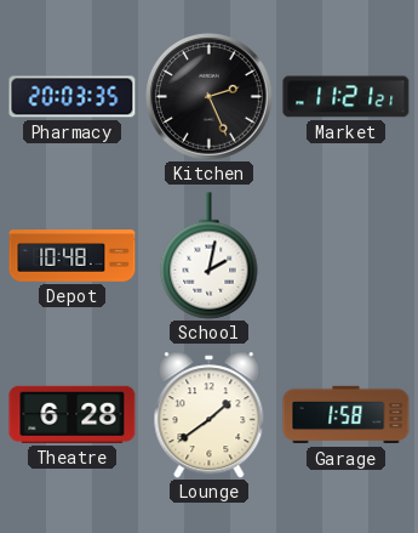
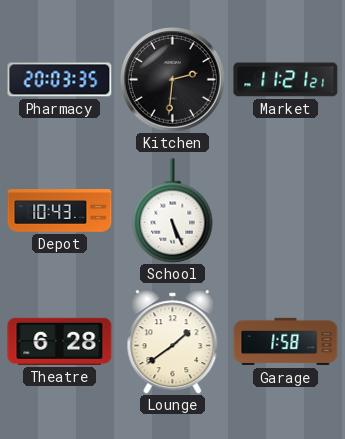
Kitchen: 2:26 -> 2:31
Depot: 10:48 -> 10:43
School: 2:02 -> 5:26
